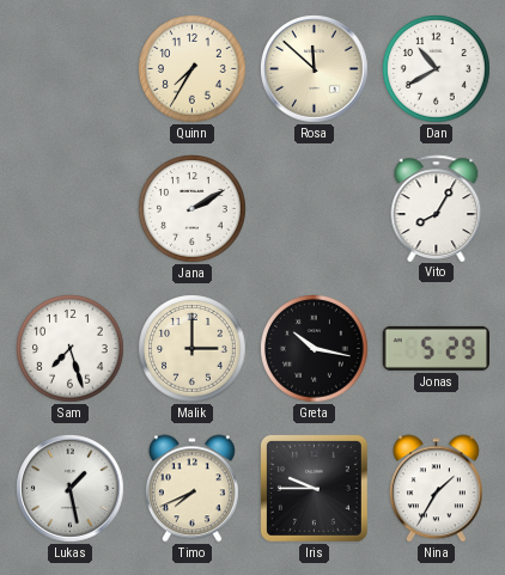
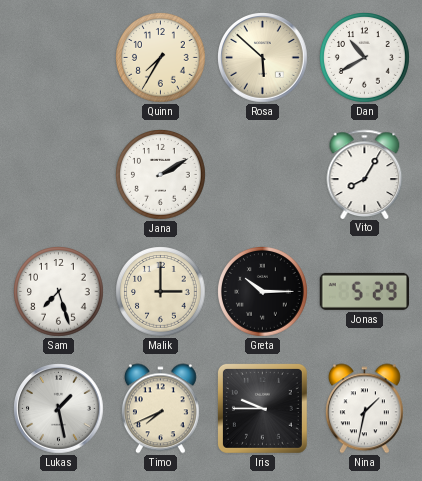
Rosa: 11:52 -> 5:52
Greta: 10:17 -> 10:15
Nina: 1:35 -> 1:32
